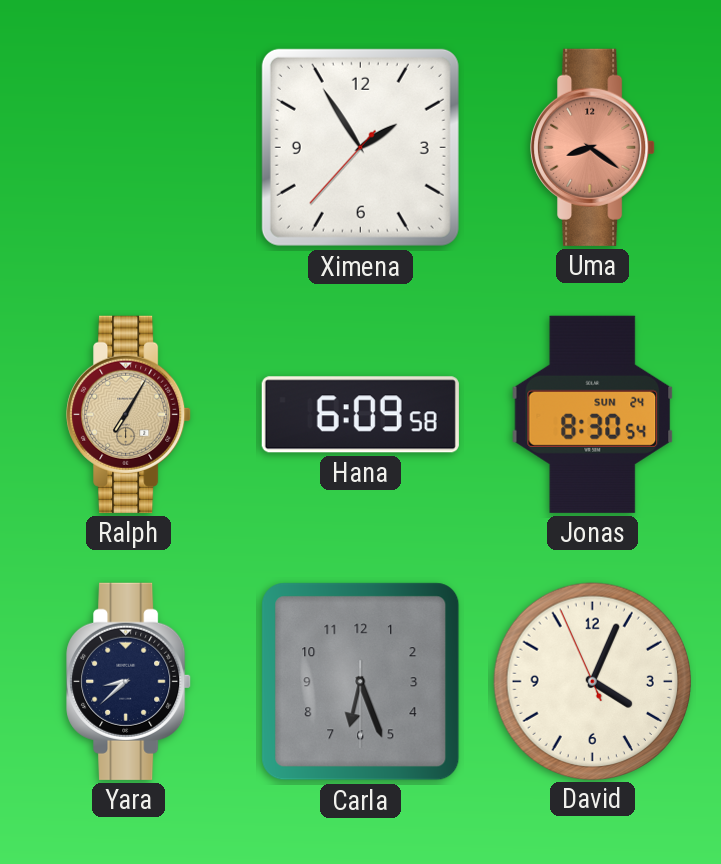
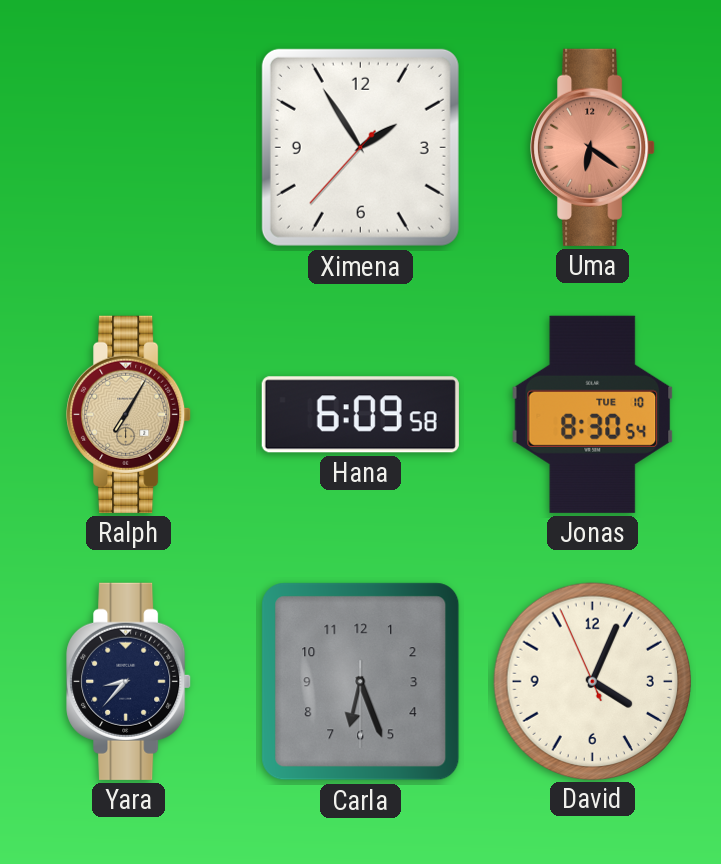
Uma: 8:21 -> 6:21
Jonas date: SUN 24 -> TUE 10
Yara: 8:38 -> 8:37
